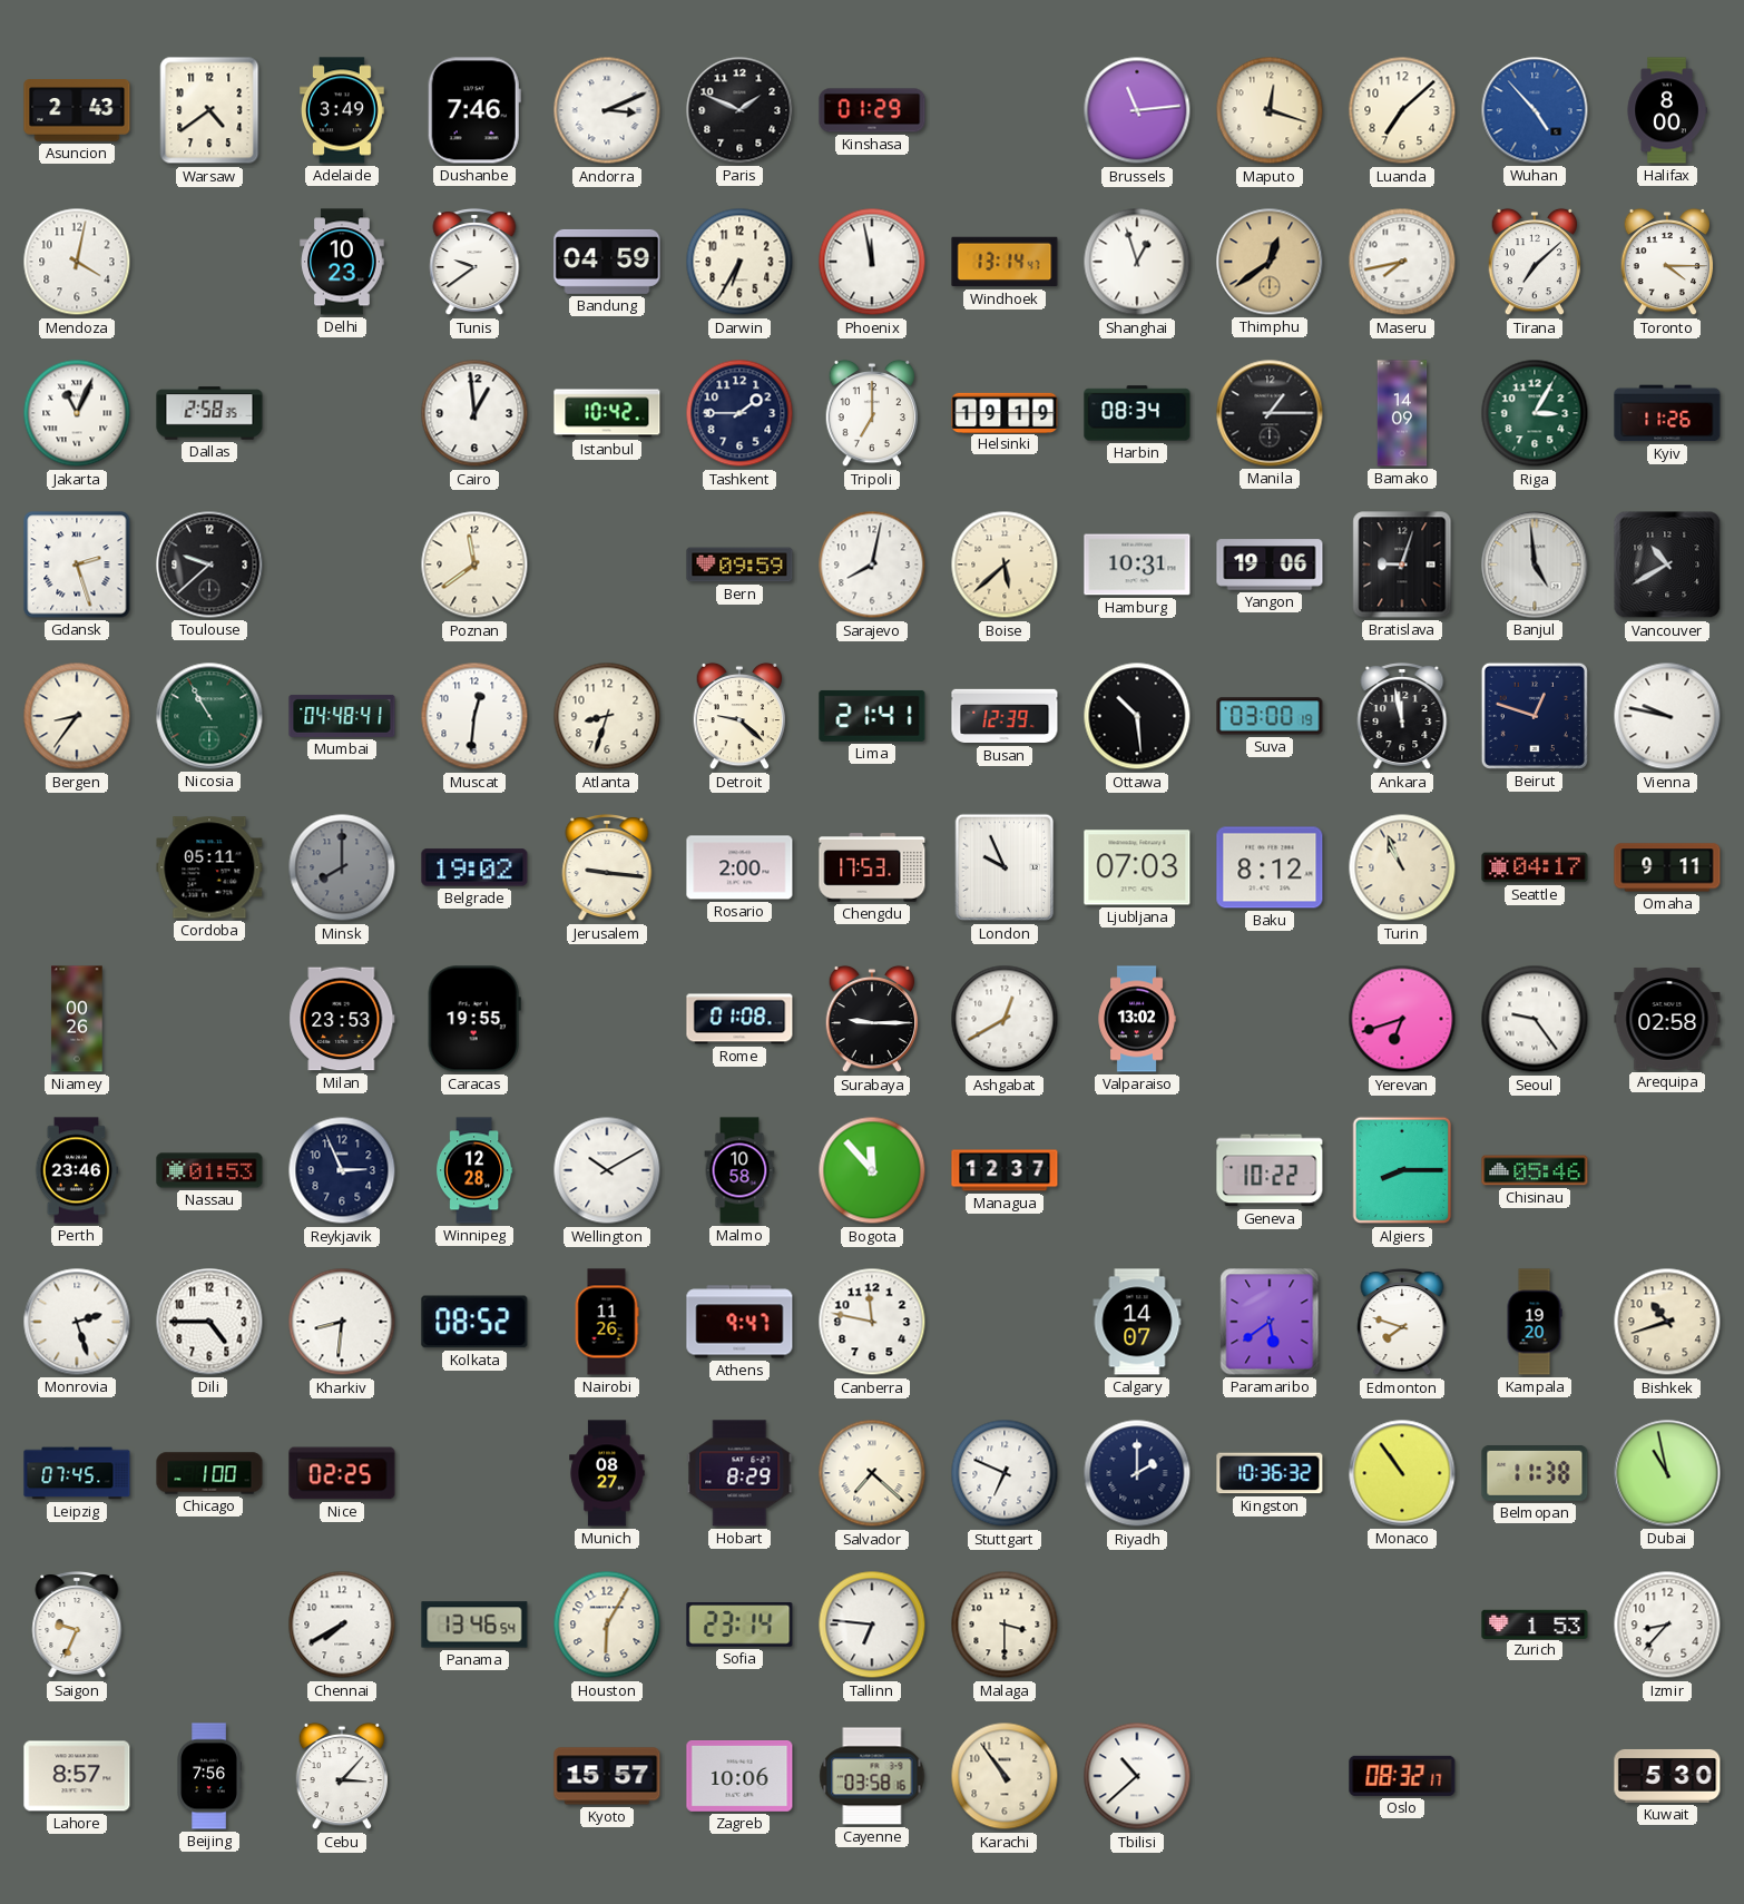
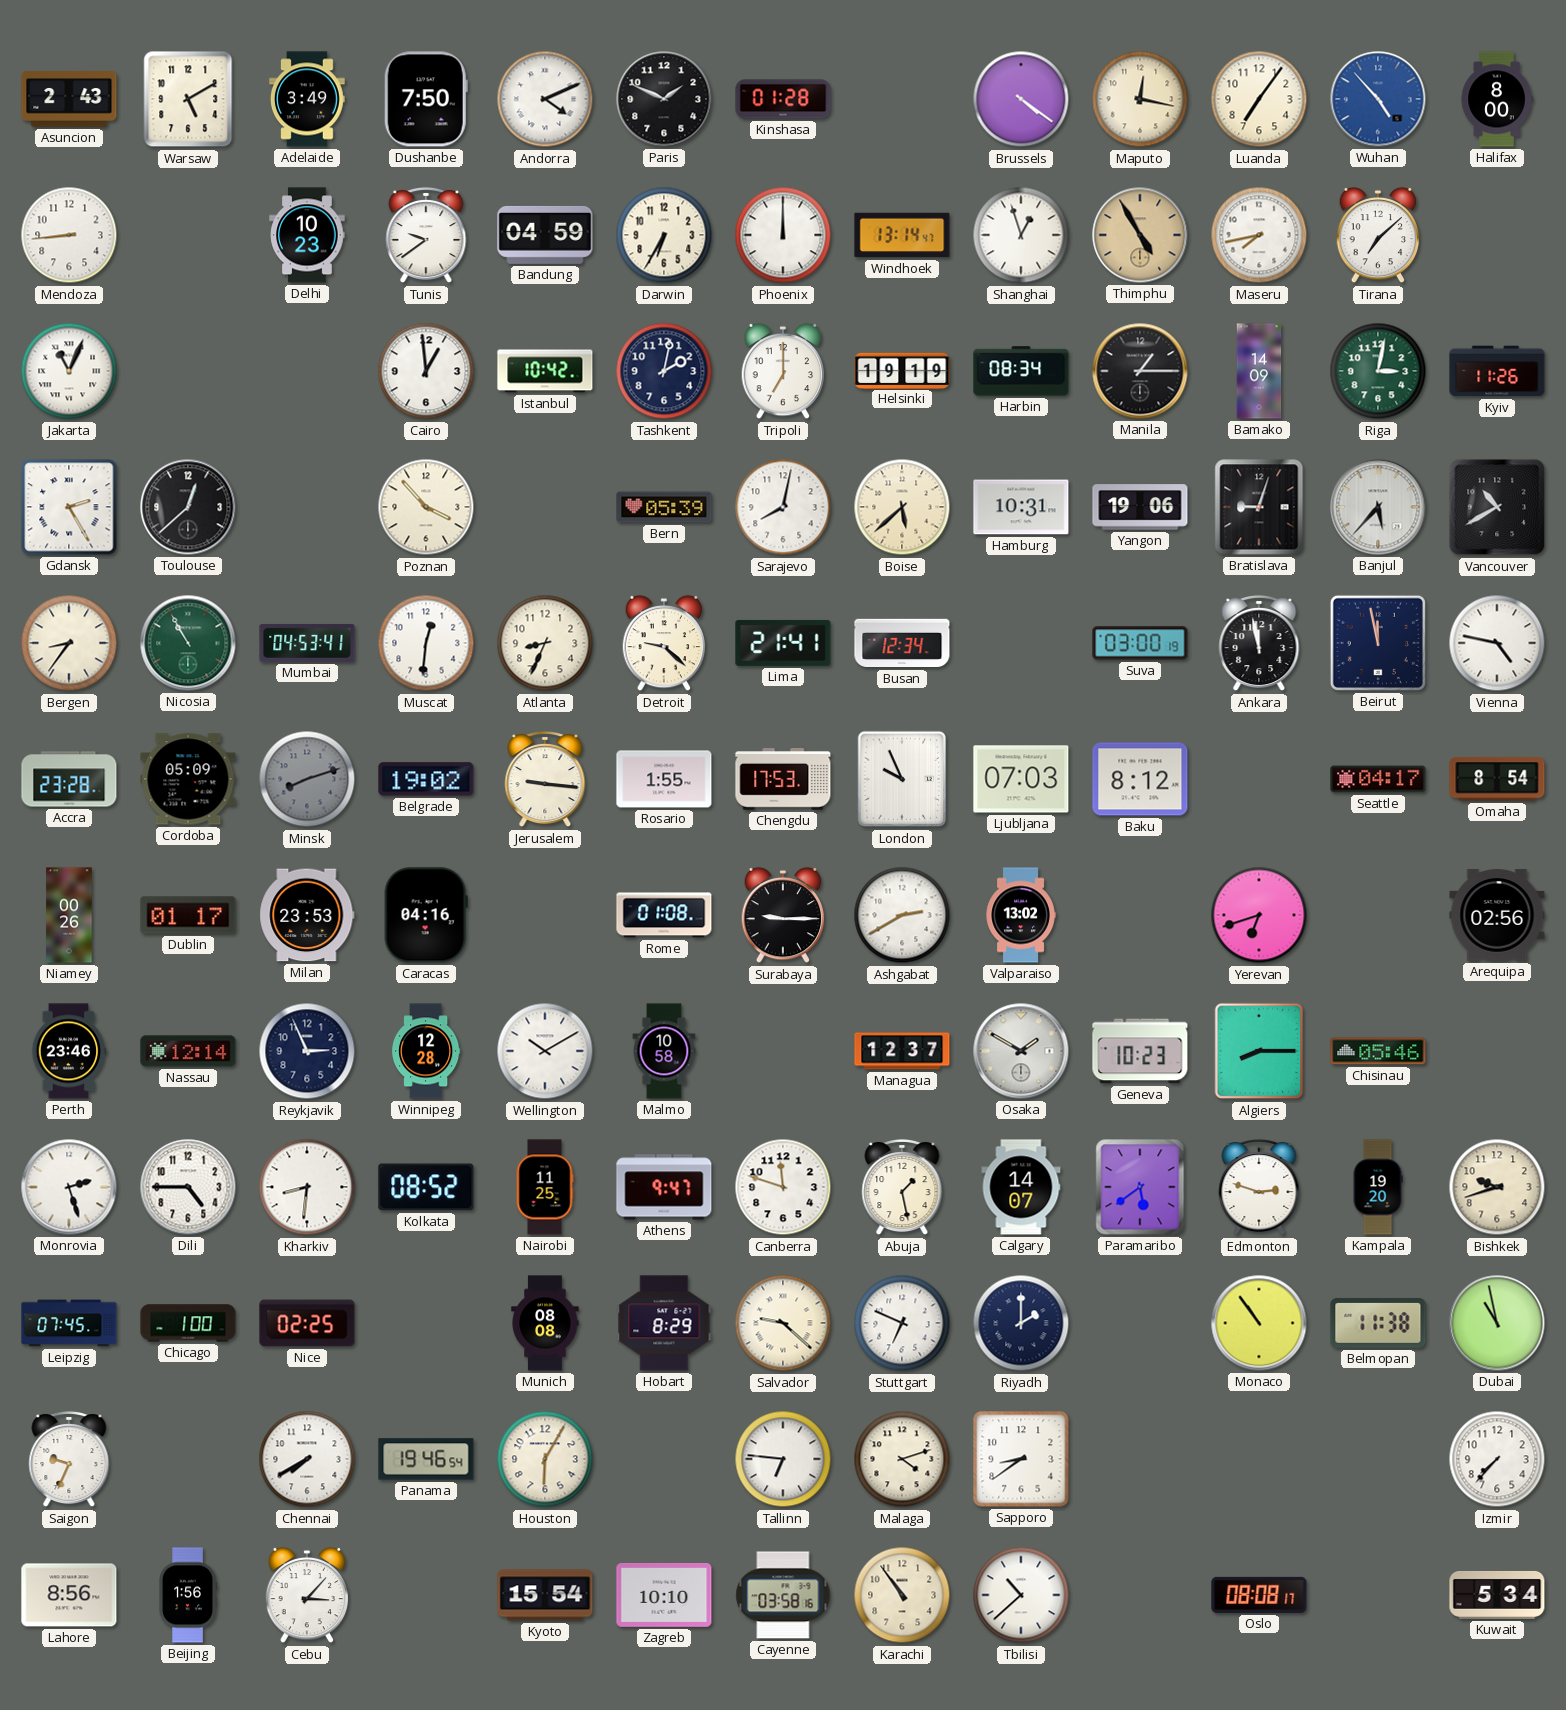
Warsaw: 4:39 -> 5:10
Dushanbe: 7:46 -> 7:50
Andorra: 3:11 -> 4:11
Kinshasa: 01:29 -> 01:28
Brussels: 11:14 -> 4:21
Maputo: 12:18 -> 12:17
Luanda: 7:08 -> 7:06
Mendoza: 4:02 -> 8:44
Phoenix: 11:58 -> 12:00
Thimphu: 12:39 -> 4:55
Toronto: 4:15 -> none
Dallas: 2:58 -> none
Tashkent: 1:45 -> 2:02
Riga: 3:05 -> 3:02
Gdansk: 2:27 -> 2:25
Toulouse: 9:38 -> 12:38
Poznan: 11:39 -> 3:53
Bern: 09:59 -> 05:39
Banjul: 4:59 -> 5:37
Mumbai: 04:48 -> 04:53
Atlanta: 8:33 -> 8:34
Busan: 12:39 -> 12:34
Ottawa: 10:29 -> none
Beirut: 12:48 -> 11:58
Vienna: 9:47 -> 4:47
Accra: none -> 23:28
Cordoba: 05:11 -> 05:09
Minsk: 8:00 -> 8:12
Rosario: 2:00 -> 1:55
Turin: 10:56 -> none
Omaha: 9:11 -> 8:54
Dublin: none -> 01:17
Caracas: 19:55 -> 04:16
Ashgabat: 12:40 -> 2:40
Seoul: 9:24 -> none
Arequipa: 02:58 -> 02:56
Nassau: 01:53 -> 12:14
Bogota: 11:53 -> none
Osaka: none -> 1:50
Geneva: 10:22 -> 10:23
Nairobi: 11:26 -> 11:25
Canberra: 11:47 -> 11:48
Abuja: none -> 1:28
Edmonton: 7:48 -> 2:48
Bishkek: 10:42 -> 9:42
Munich: 08:27 -> 08:08
Salvador: 7:22 -> 9:22
Kingston: 10:36 -> none
Panama: 13:46 -> 19:46
Sofia: 23:14 -> none
Malaga: 3:30 -> 4:12
Sapporo: none -> 8:39
Zurich: 1:53 -> none
Izmir: 8:37 -> 7:37
Lahore: 8:57 -> 8:56
Beijing: 7:56 -> 1:56
Kyoto: 15:57 -> 15:54
Zagreb: 10:06 -> 10:10
Oslo: 08:32 -> 08:08
Kuwait: 5:30 -> 5:34
